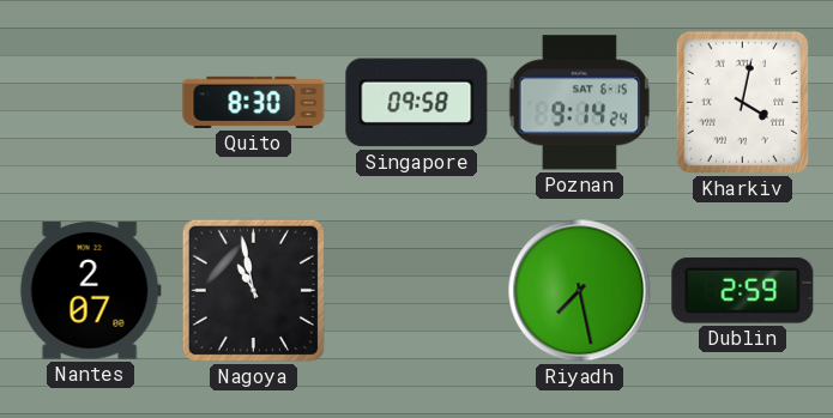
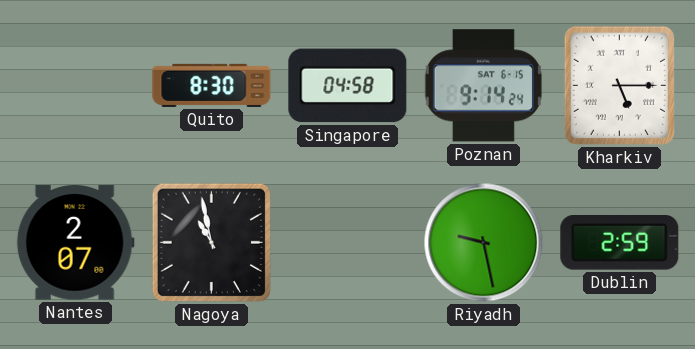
Singapore: 09:58 -> 04:58
Kharkiv: 4:02 -> 5:15
Riyadh: 7:28 -> 9:28
